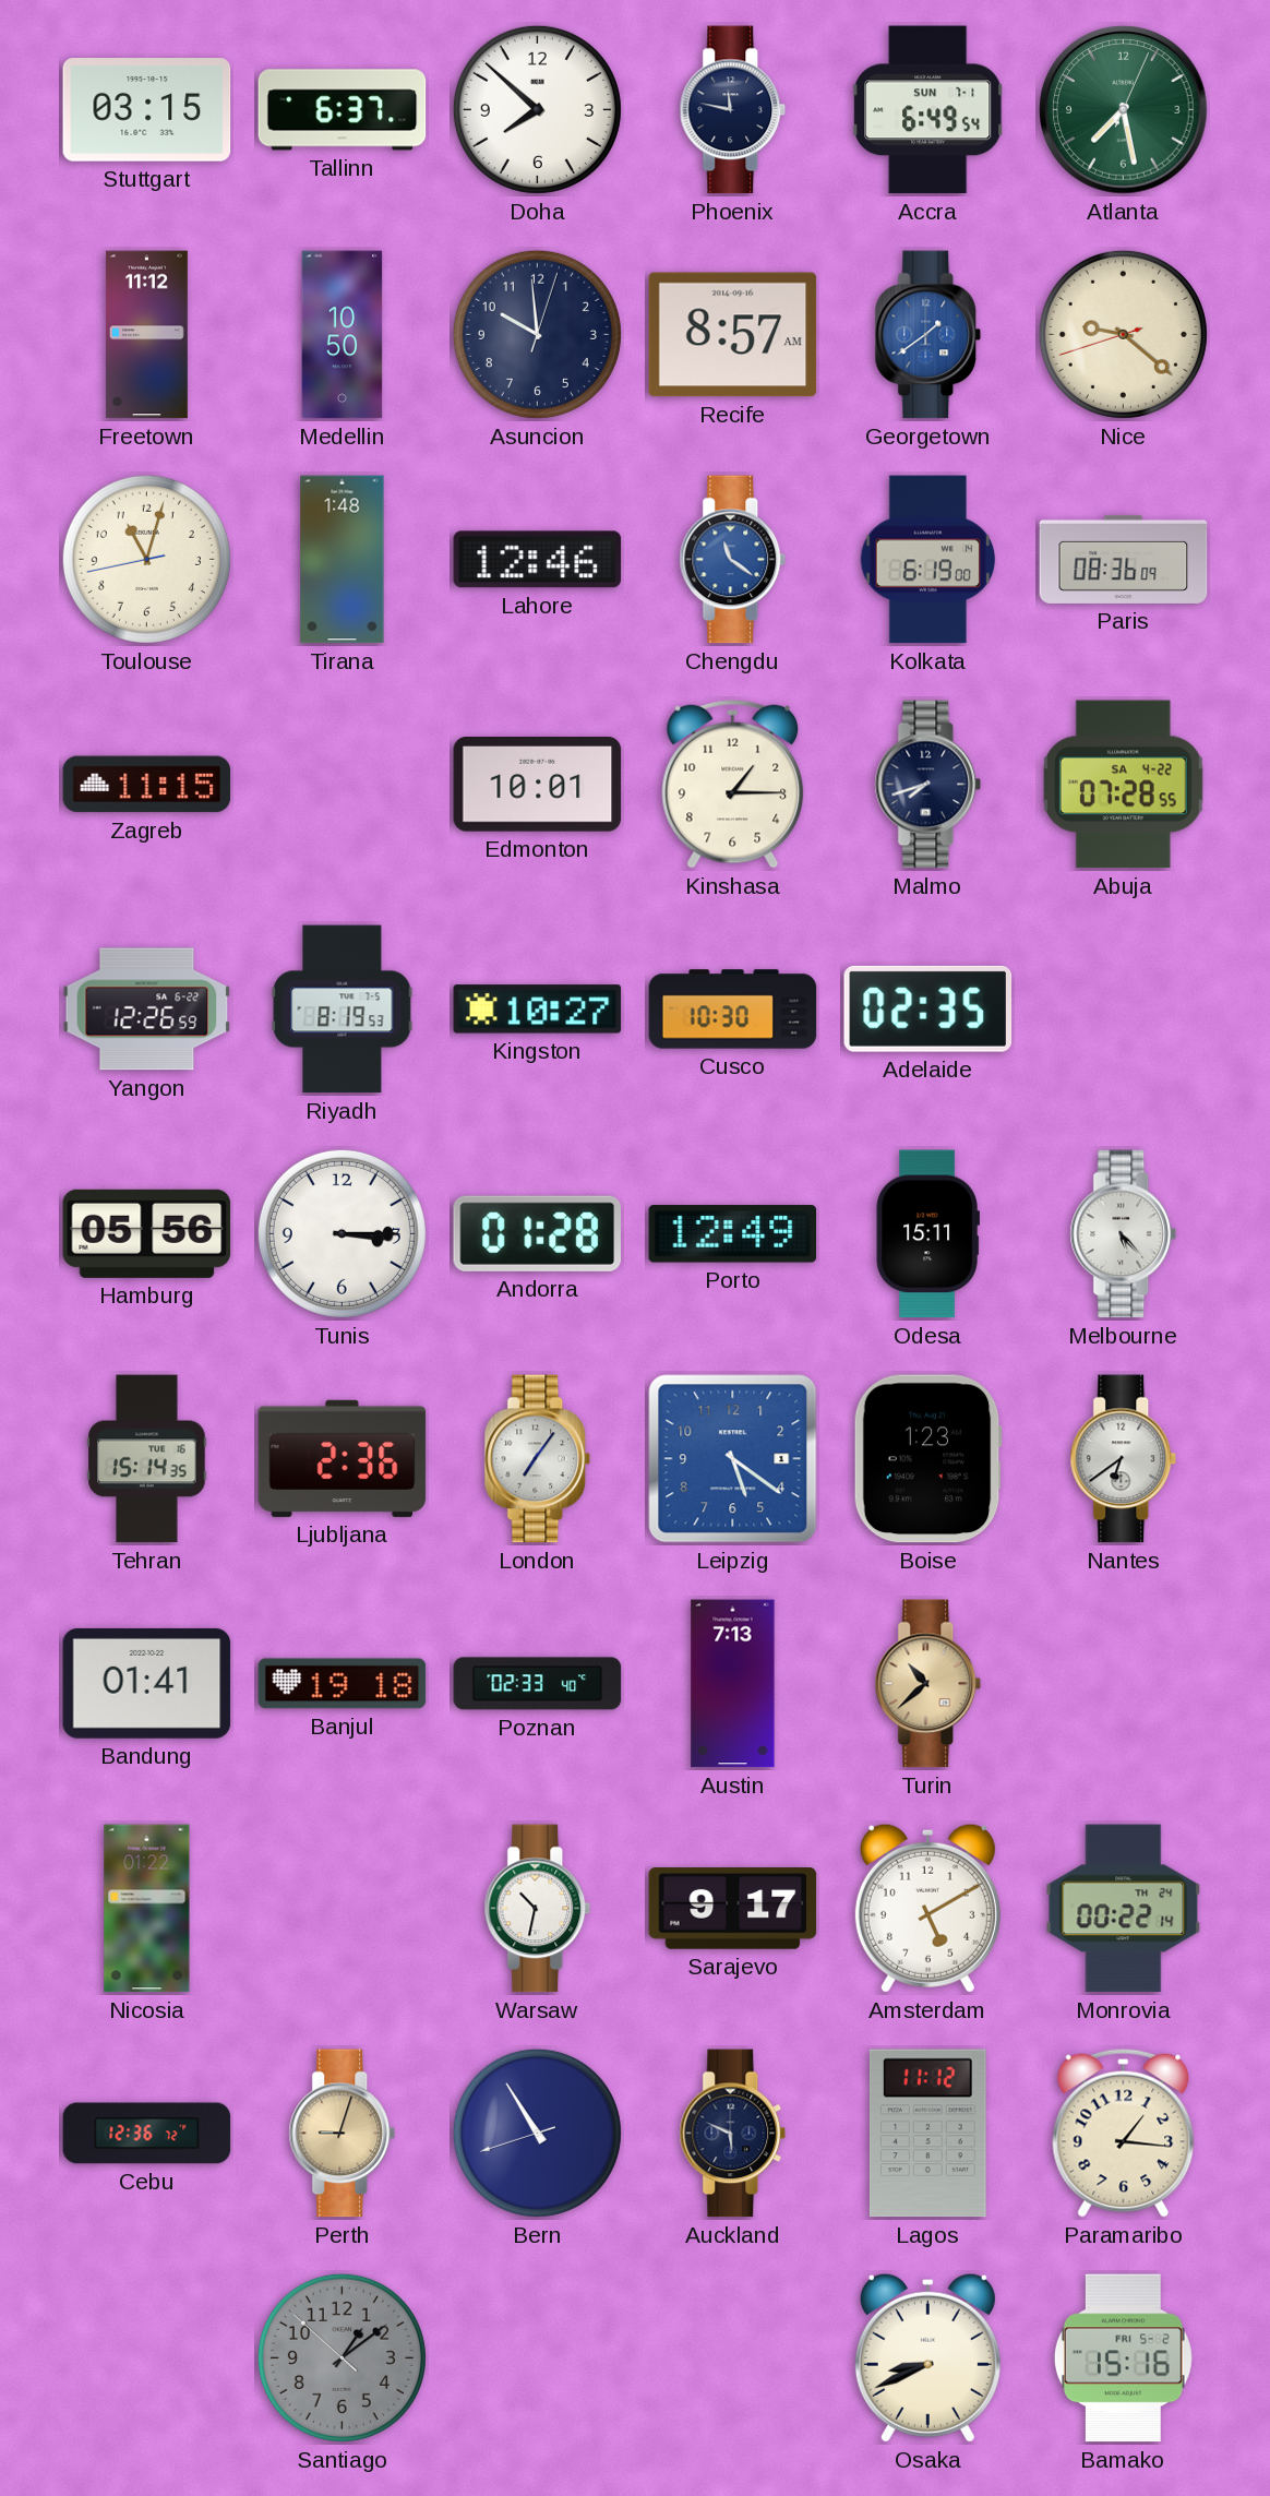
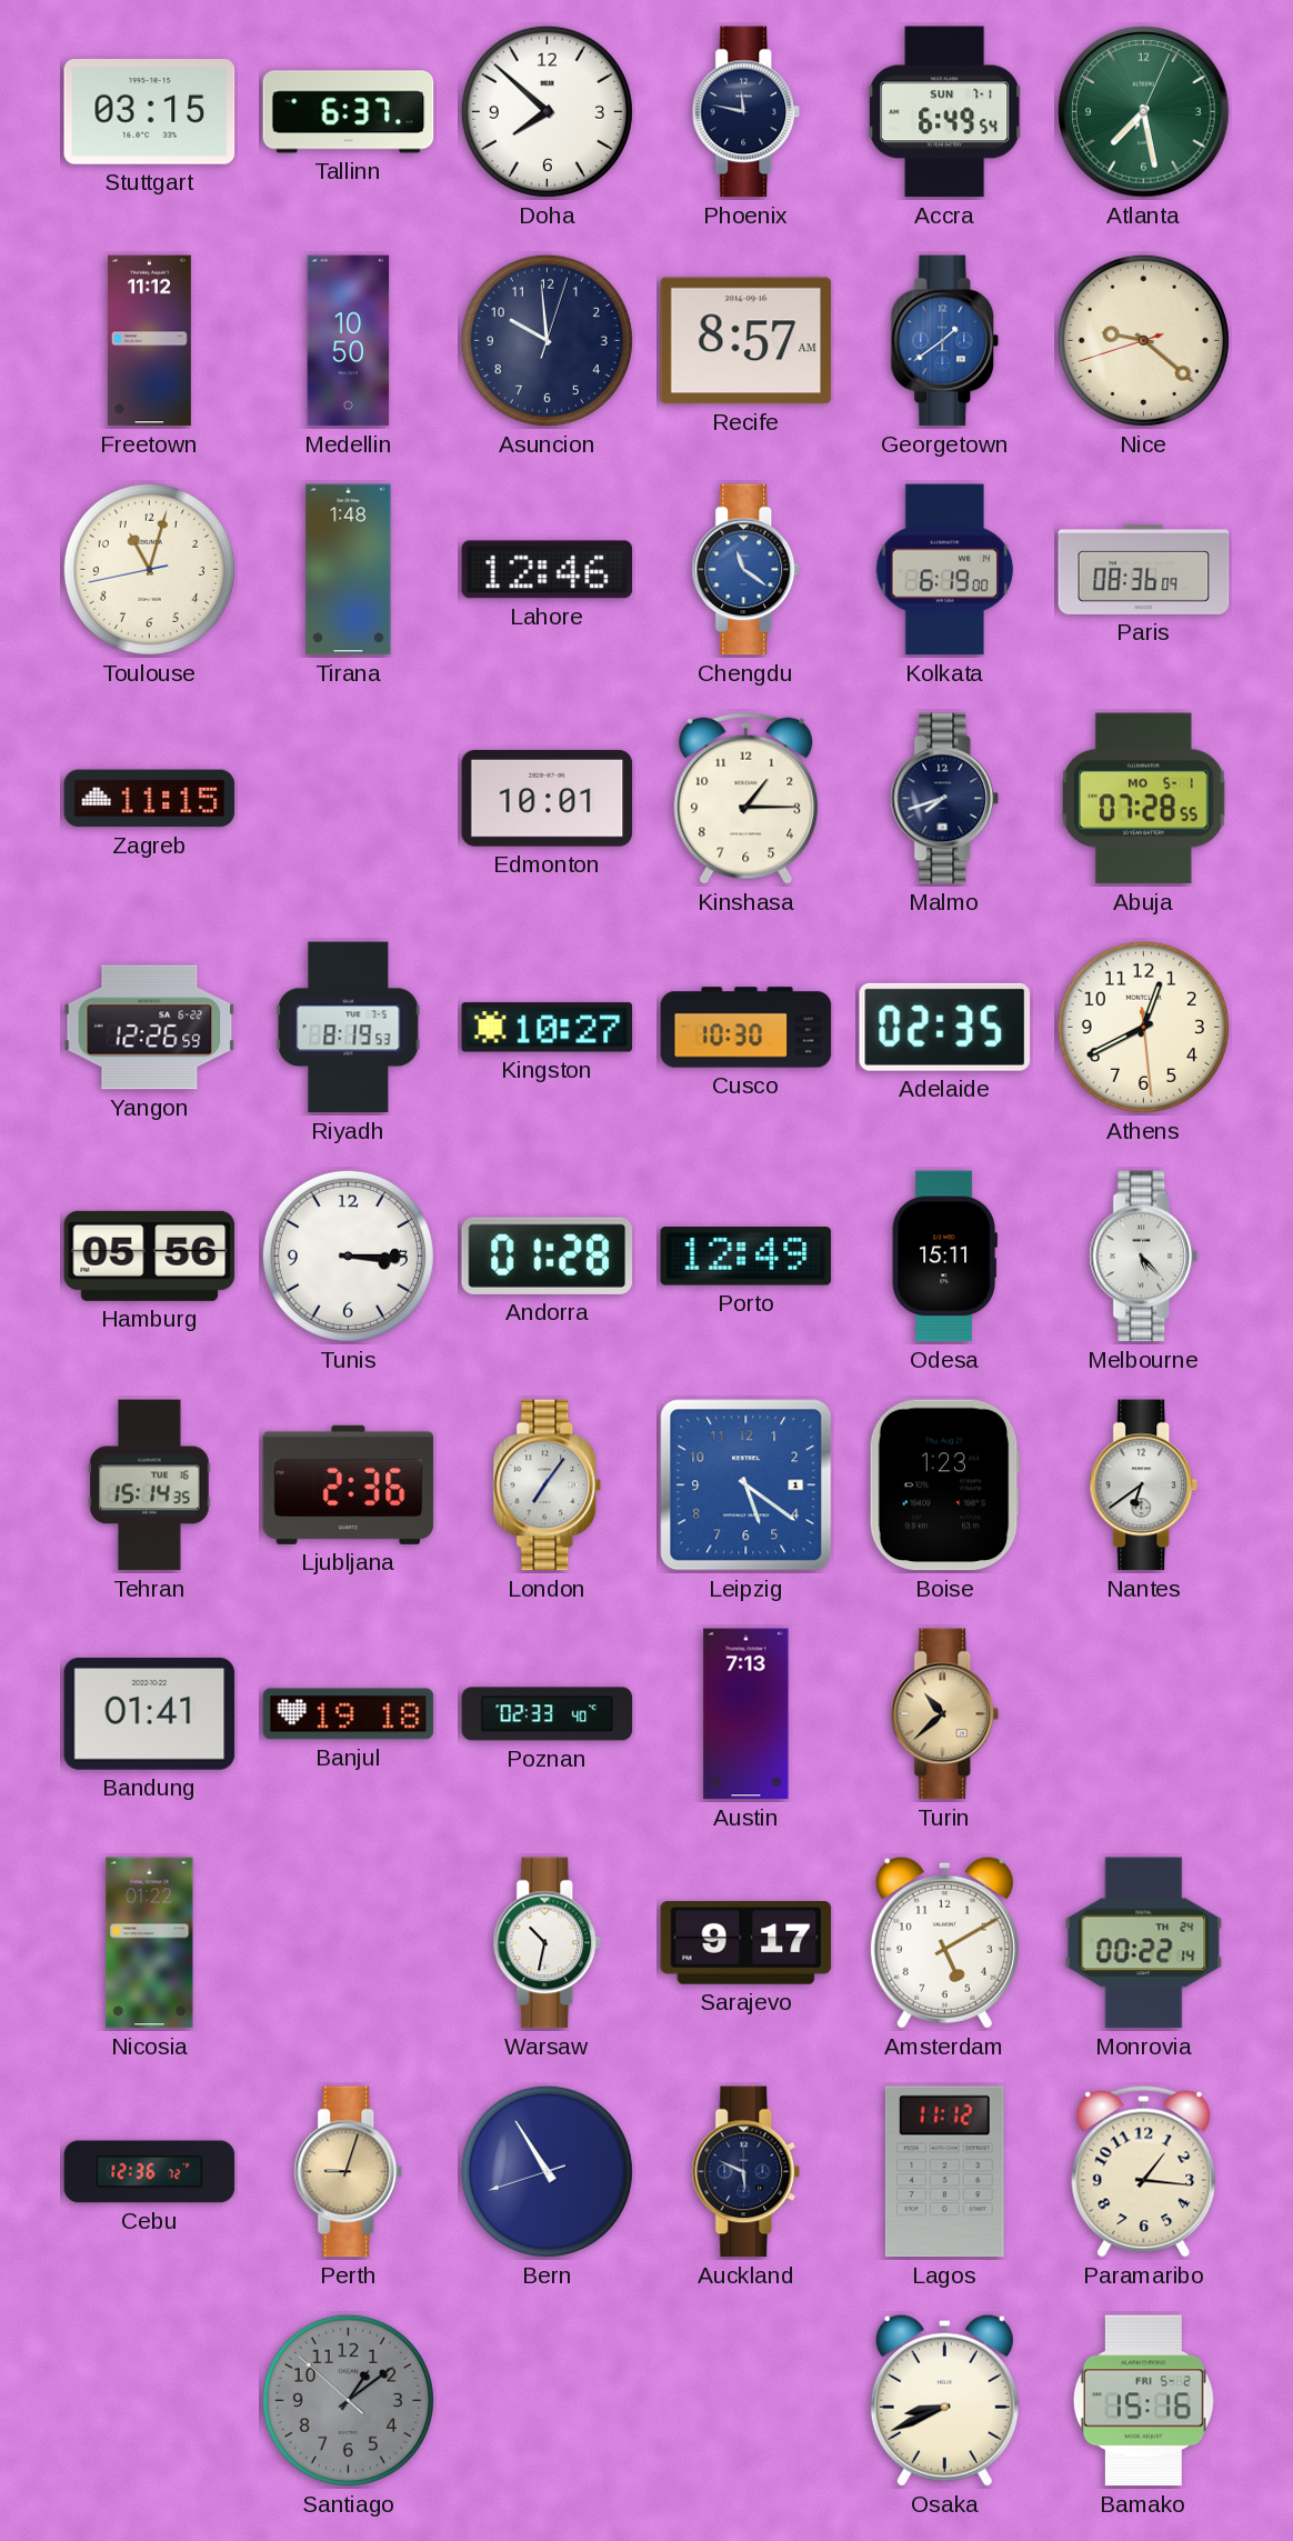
Abuja date: SA 4-22 -> MO 5-1
Athens: none -> 12:40
